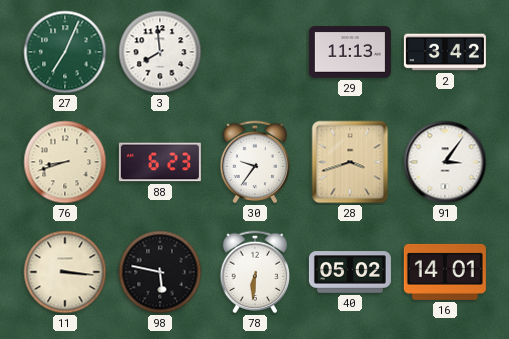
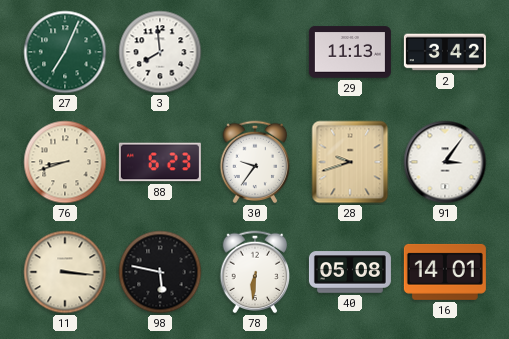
28: 3:42 -> 9:42
40: 05:02 -> 05:08
